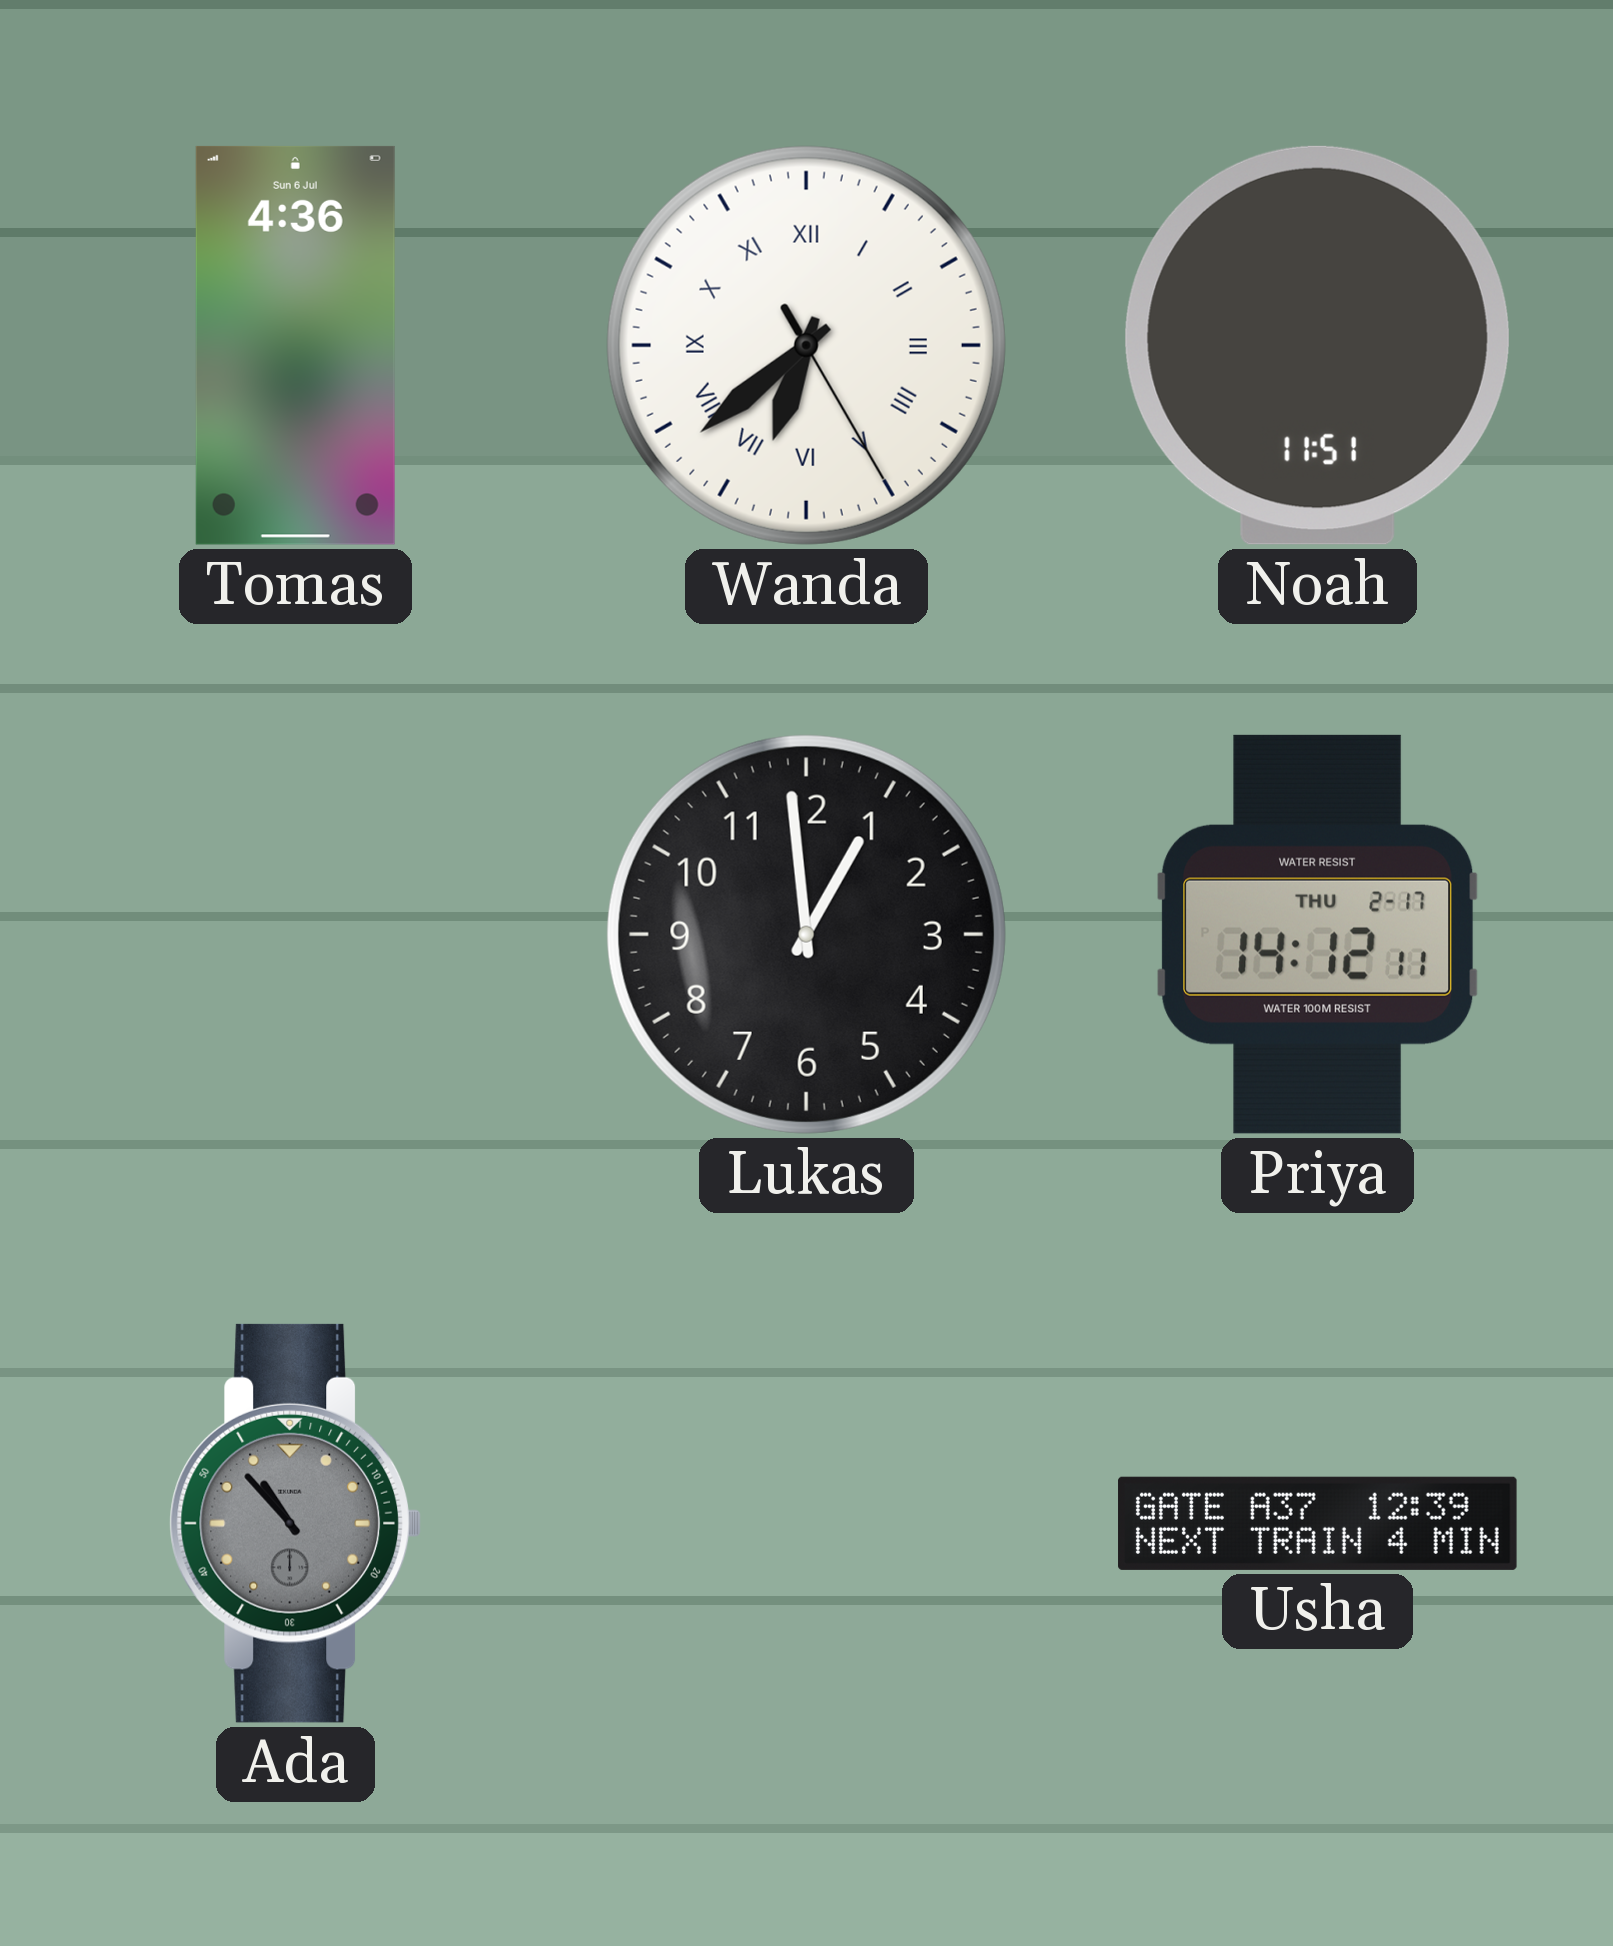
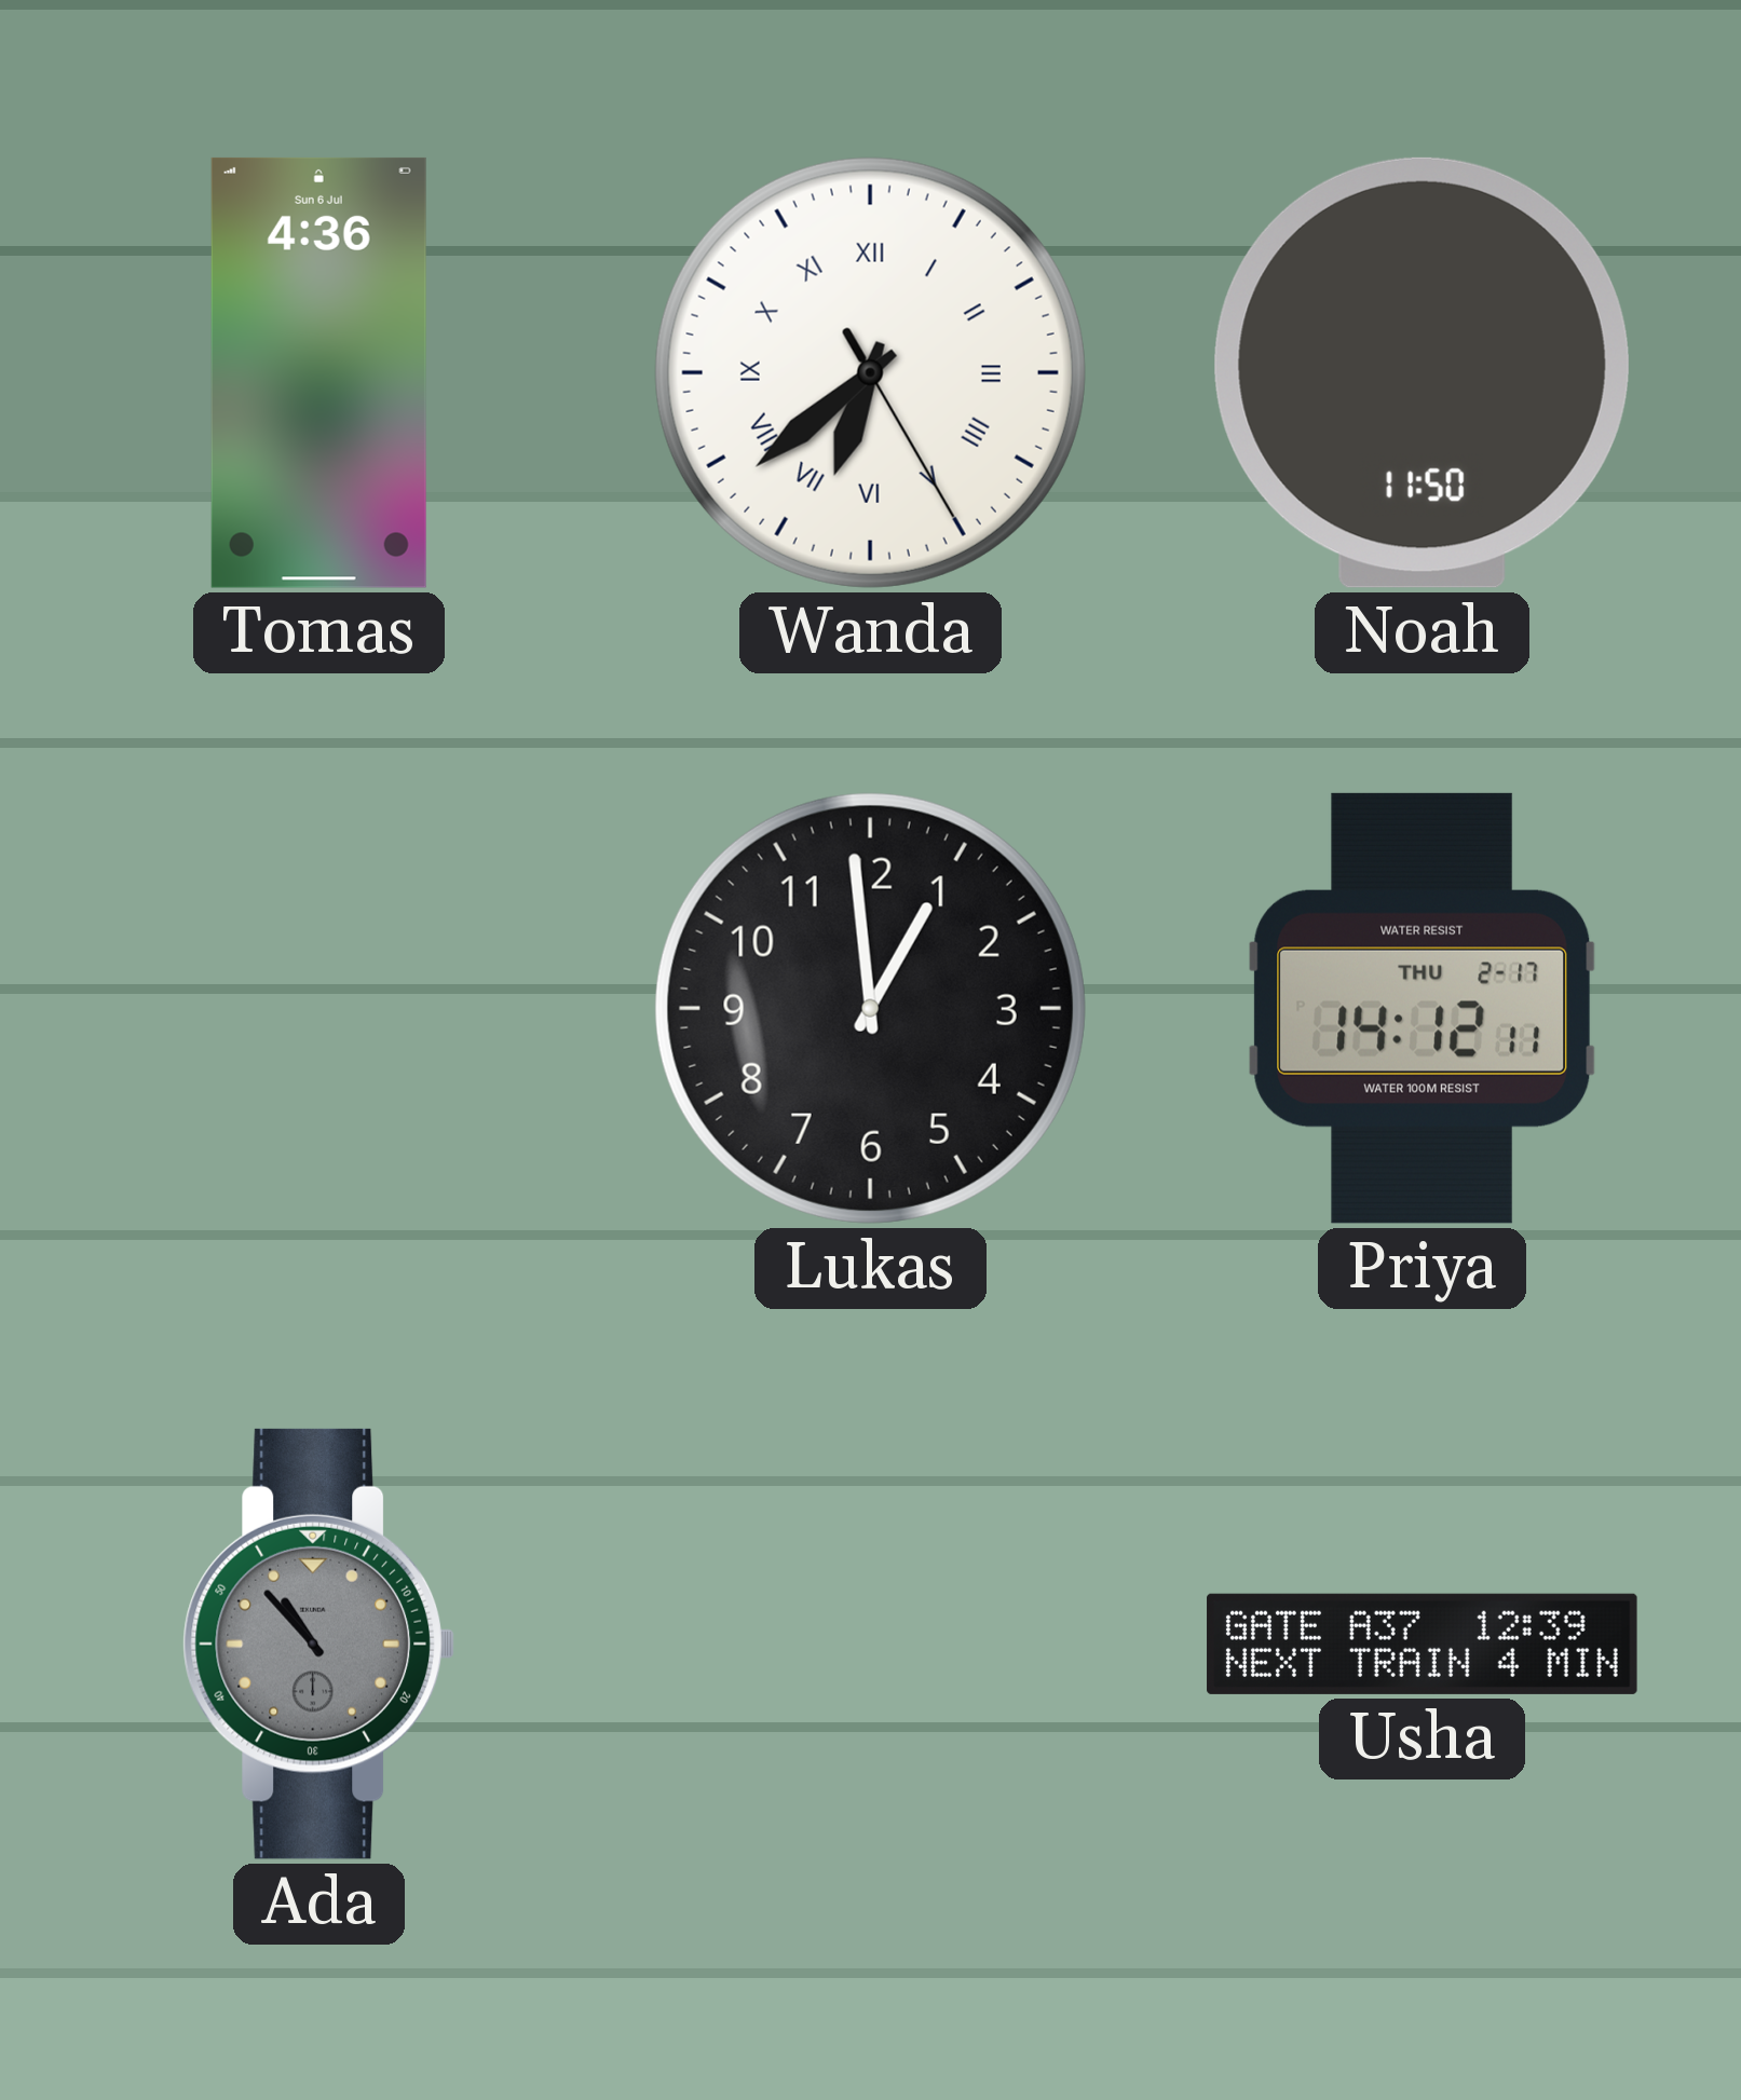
Noah: 11:51 -> 11:50
